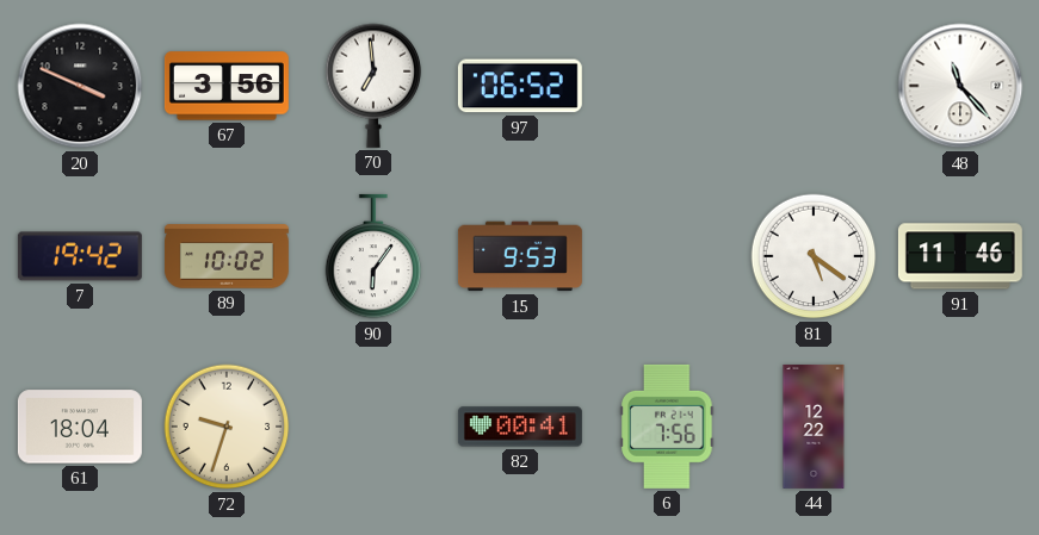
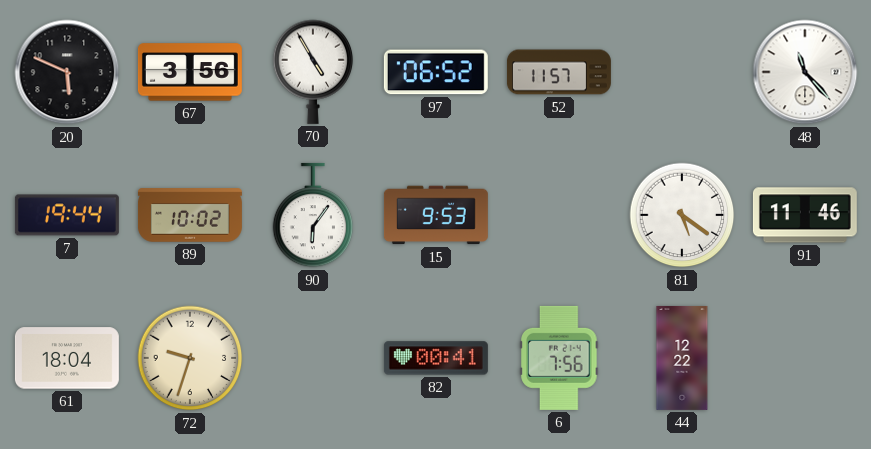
20: 3:49 -> 5:49
70: 6:59 -> 4:55
52: none -> 11:57
7: 19:42 -> 19:44
